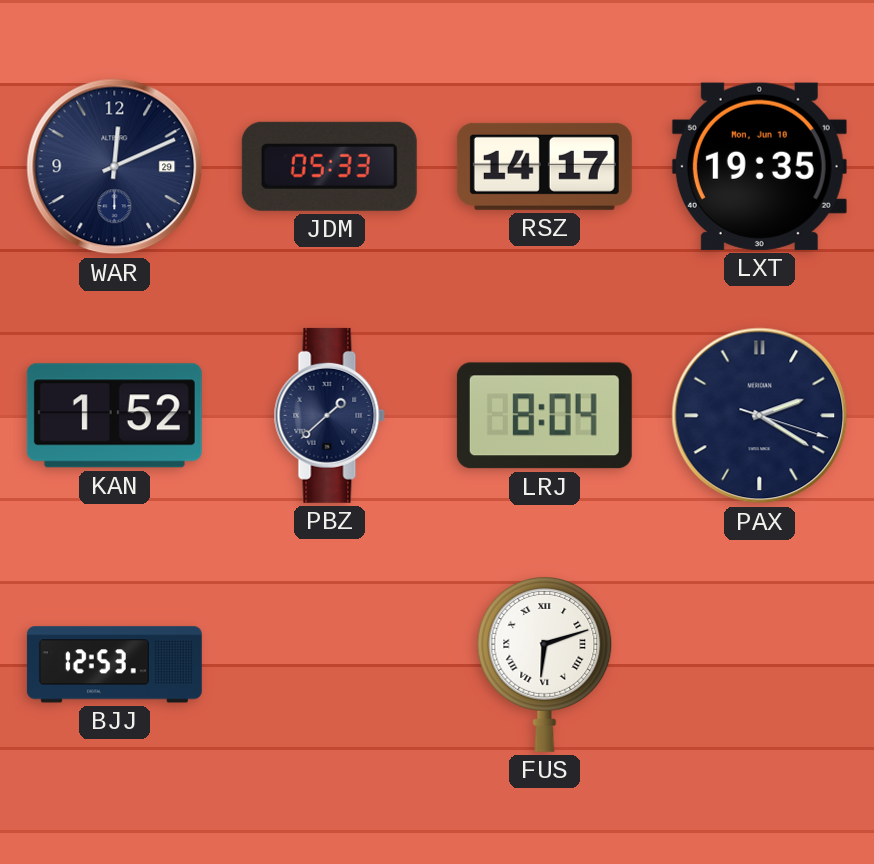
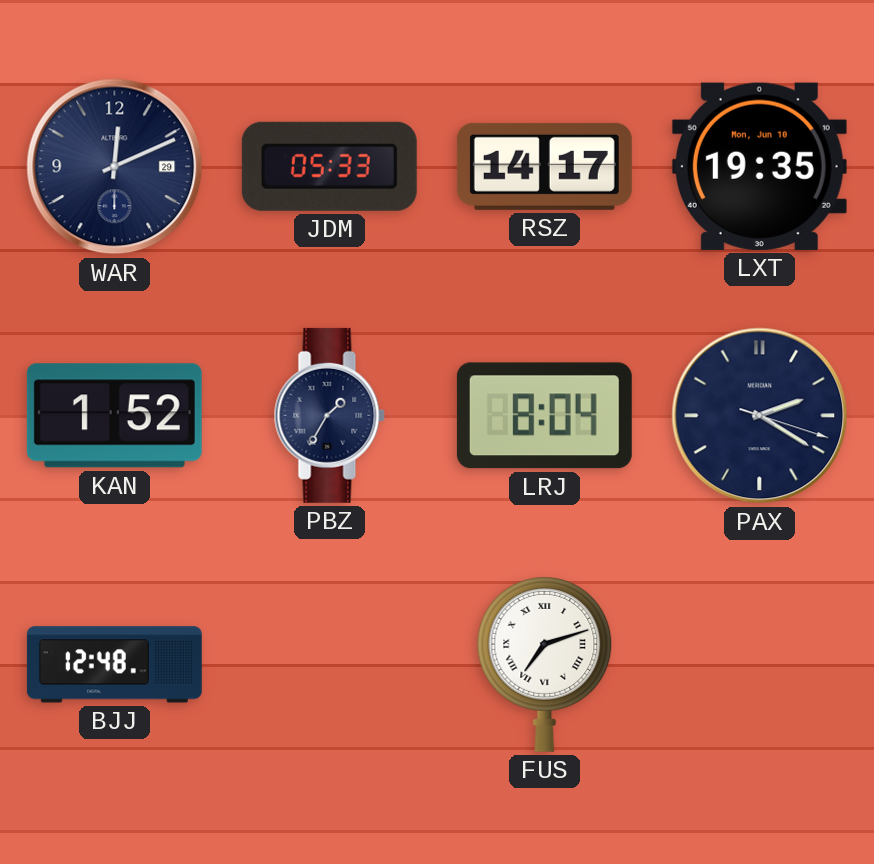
PBZ: 1:38 -> 1:35
BJJ: 12:53 -> 12:48
FUS: 6:12 -> 7:12
